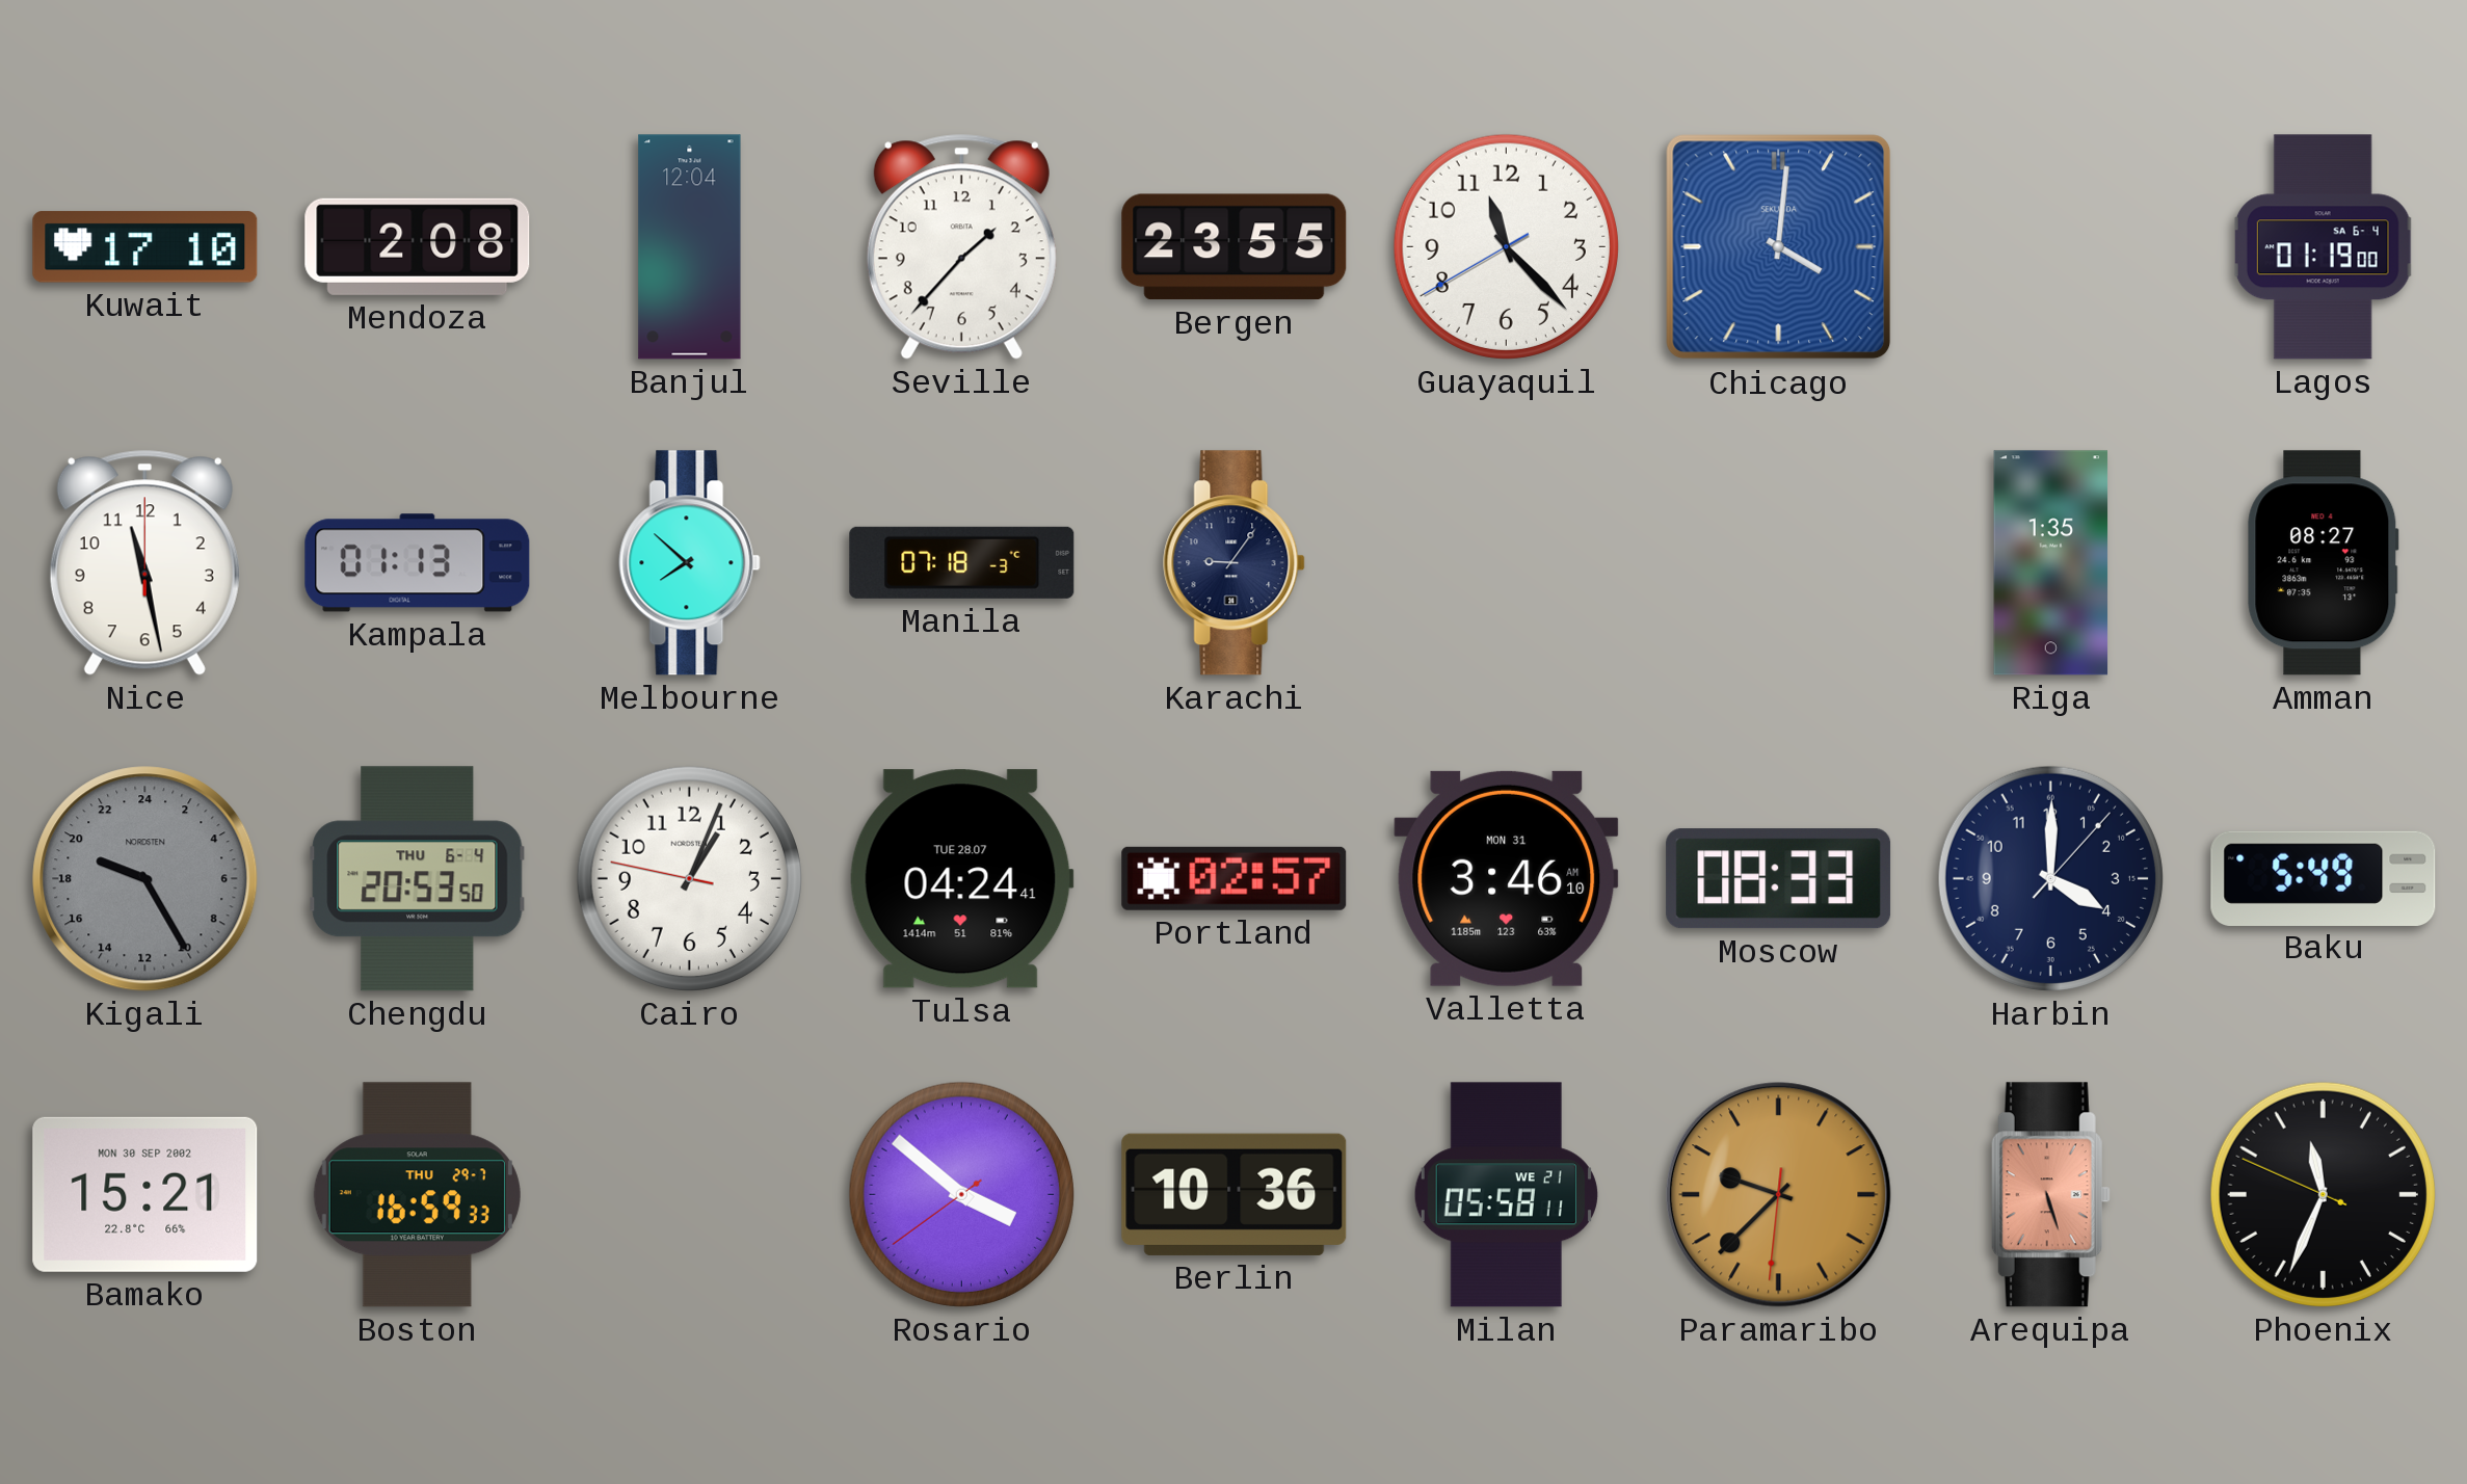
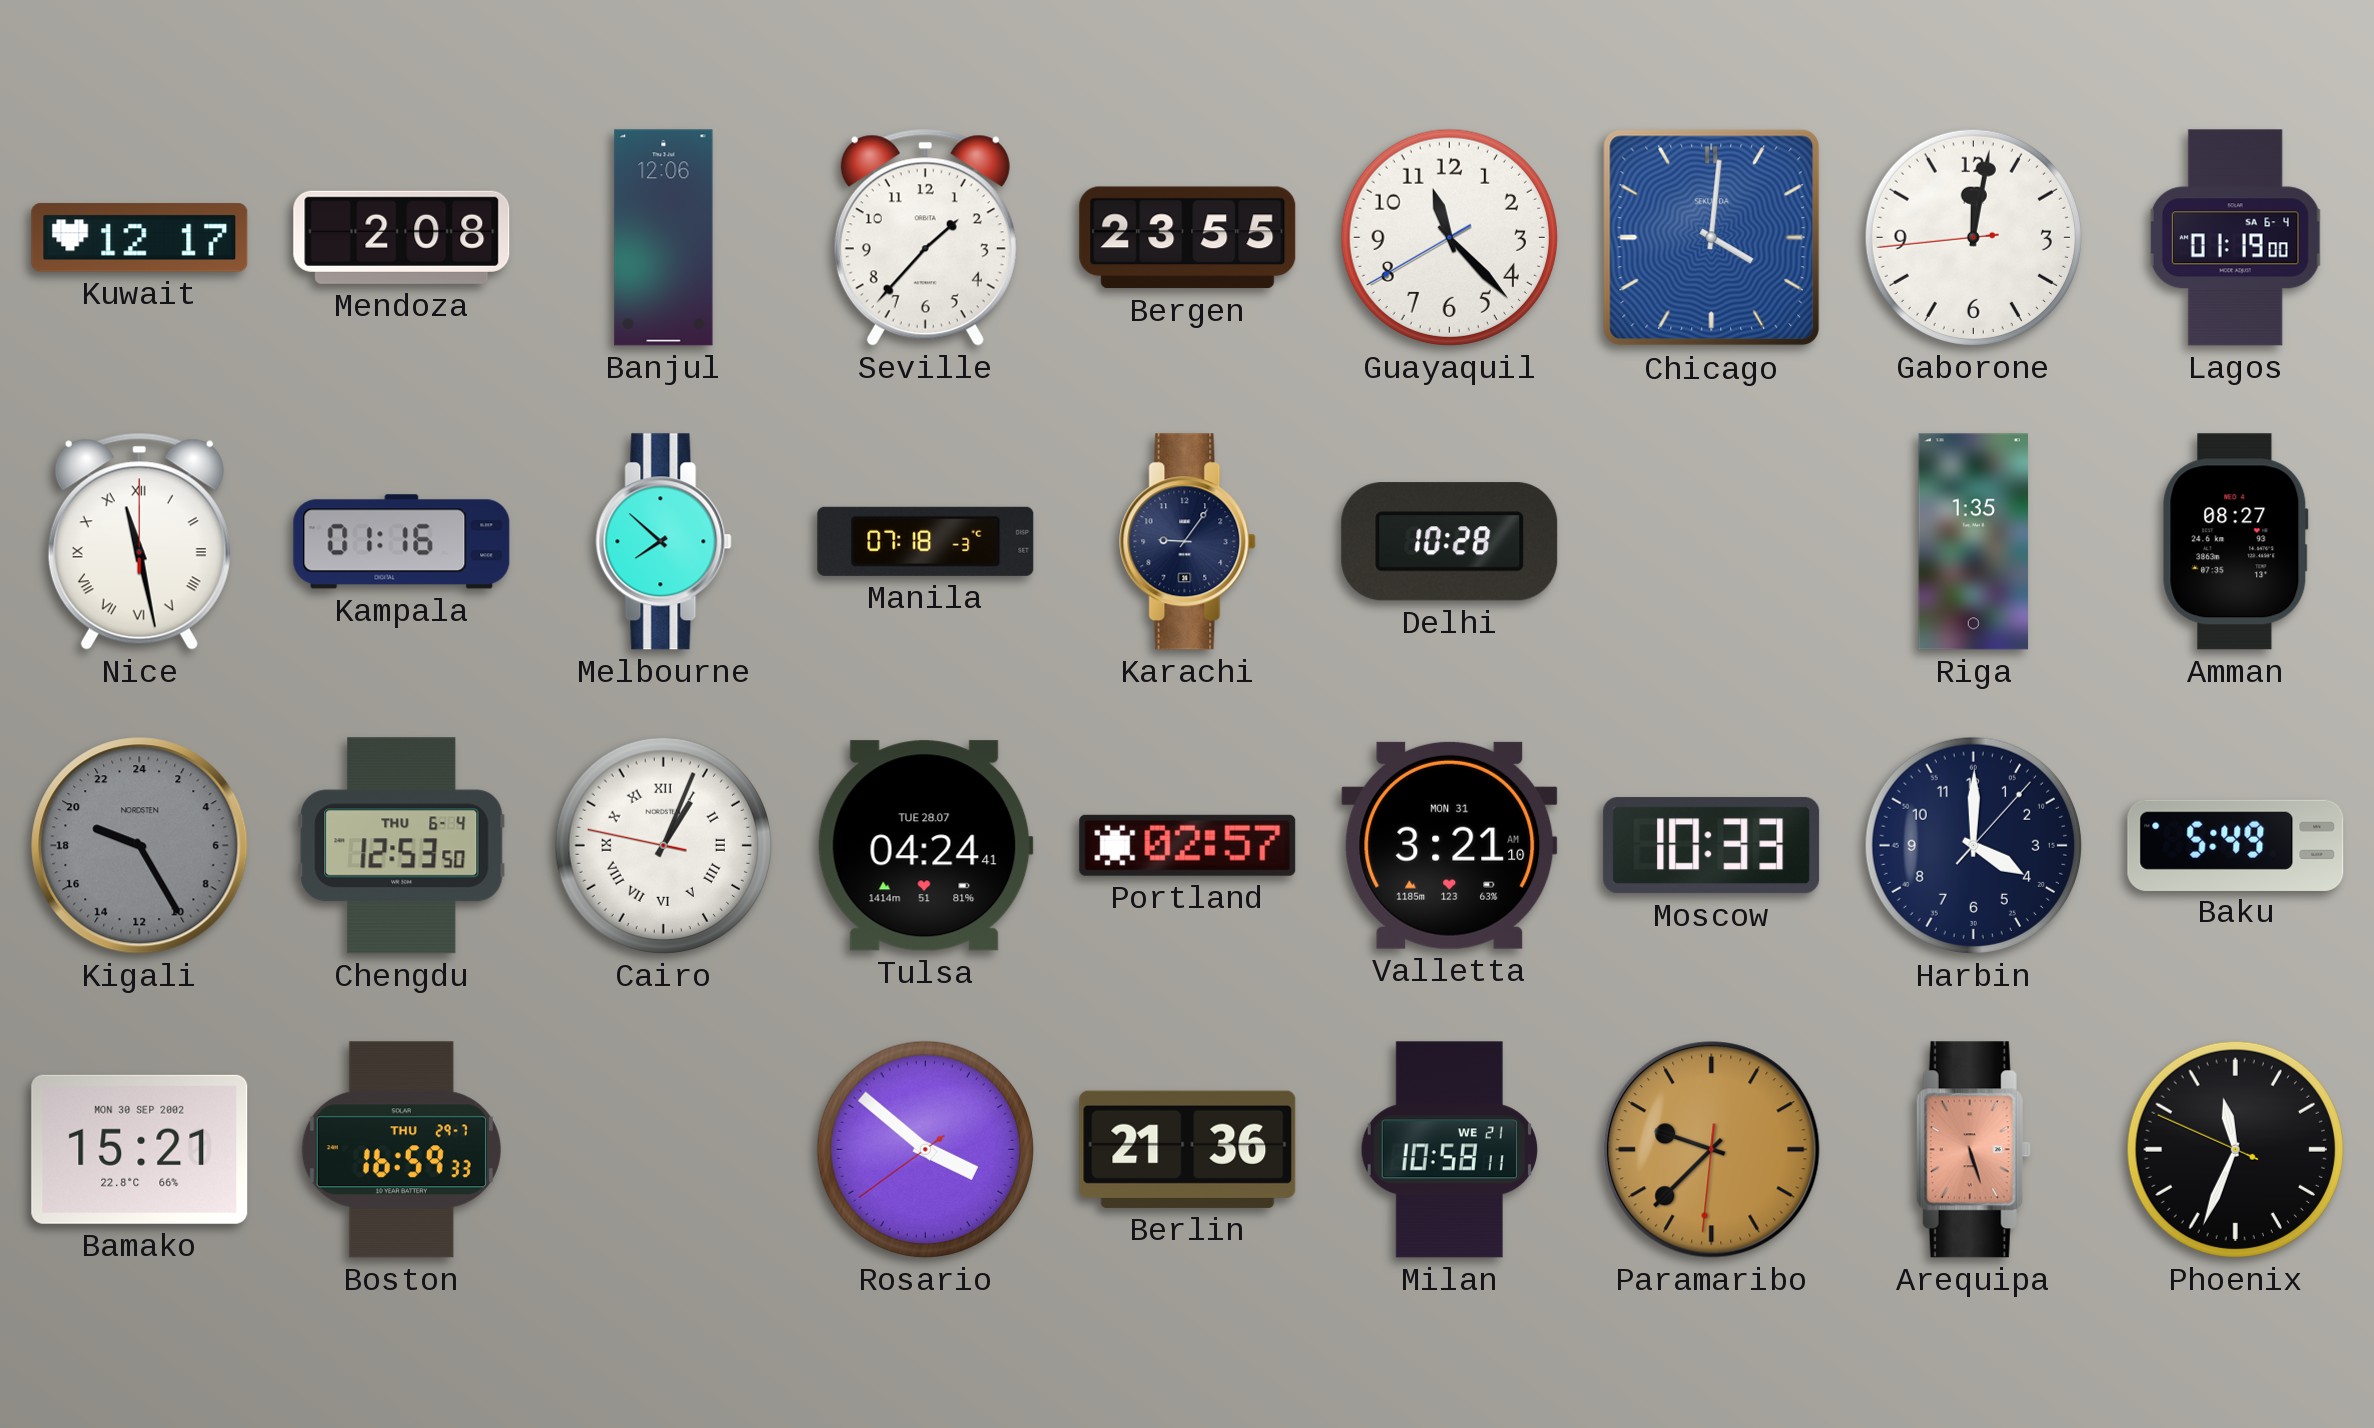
Kuwait: 17:10 -> 12:17
Banjul: 12:04 -> 12:06
Gaborone: none -> 12:01
Nice numerals: Arabic -> Roman
Kampala: 01:13 -> 01:16
Delhi: none -> 10:28
Chengdu: 20:53 -> 12:53
Cairo numerals: Arabic -> Roman
Valletta: 3:46 -> 3:21
Moscow: 08:33 -> 10:33
Berlin: 10:36 -> 21:36
Milan: 05:58 -> 10:58
